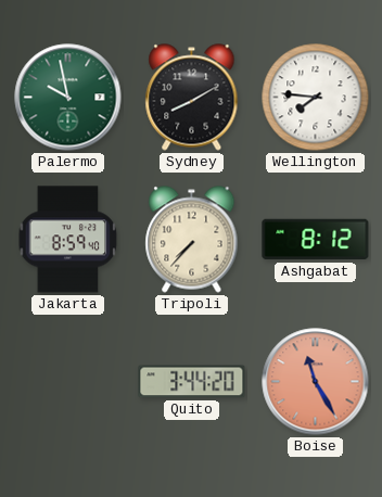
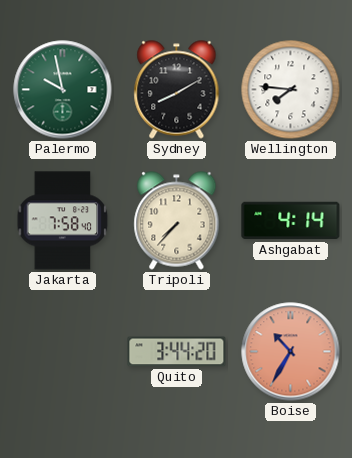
Jakarta: 8:59 -> 7:58
Ashgabat: 8:12 -> 4:14
Boise: 11:25 -> 10:35
